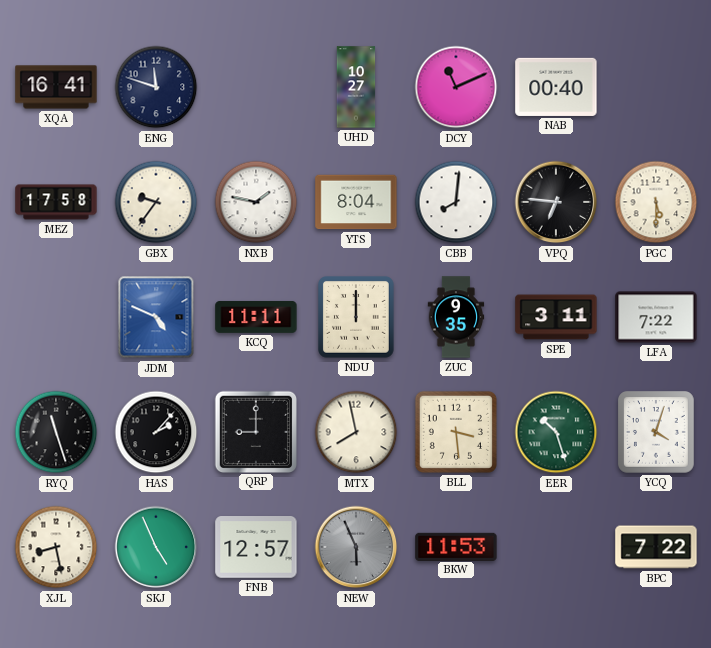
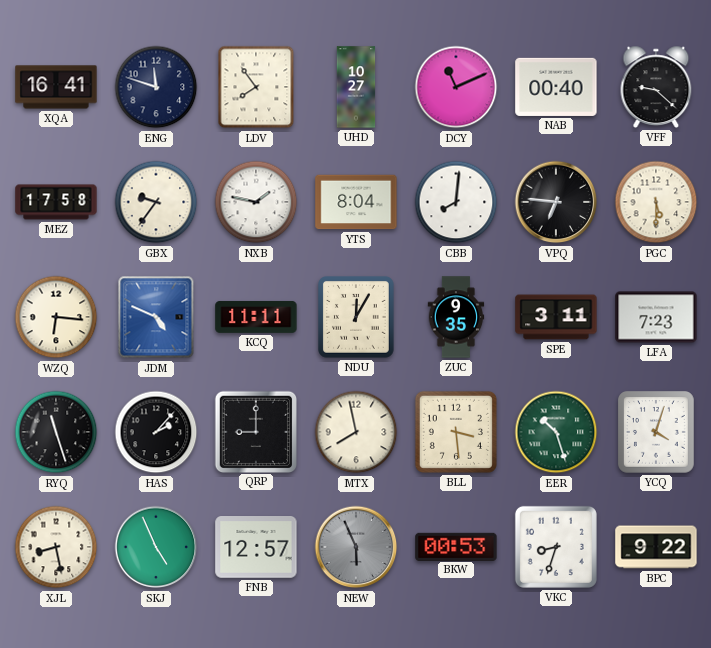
LDV: none -> 7:54
VFF: none -> 9:22
WZQ: none -> 6:16
NDU: 12:00 -> 12:05
LFA: 7:22 -> 7:23
BKW: 11:53 -> 00:53
VKC: none -> 8:33
BPC: 7:22 -> 9:22
